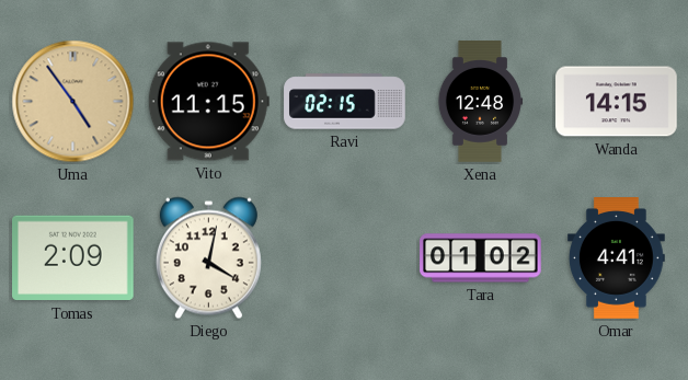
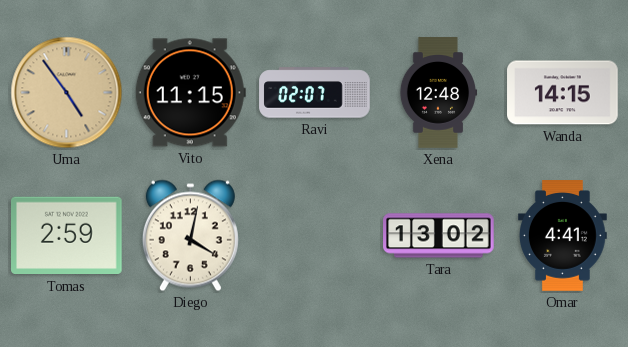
Ravi: 02:15 -> 02:07
Tomas: 2:09 -> 2:59
Tara: 01:02 -> 13:02
